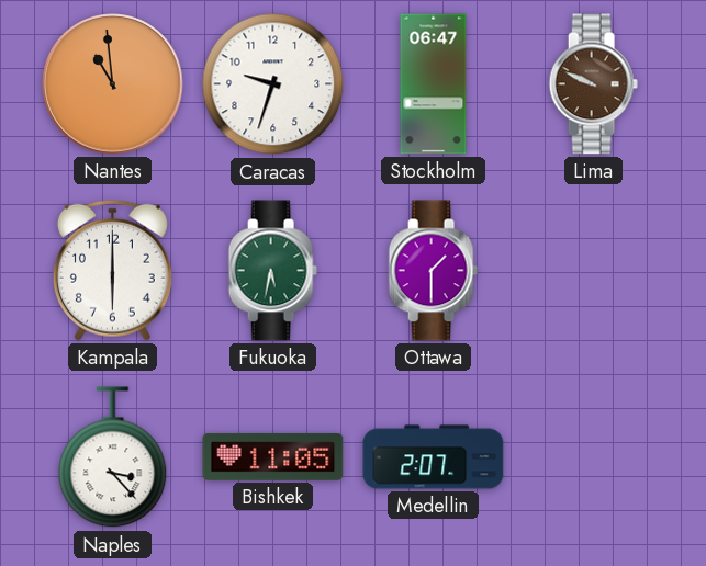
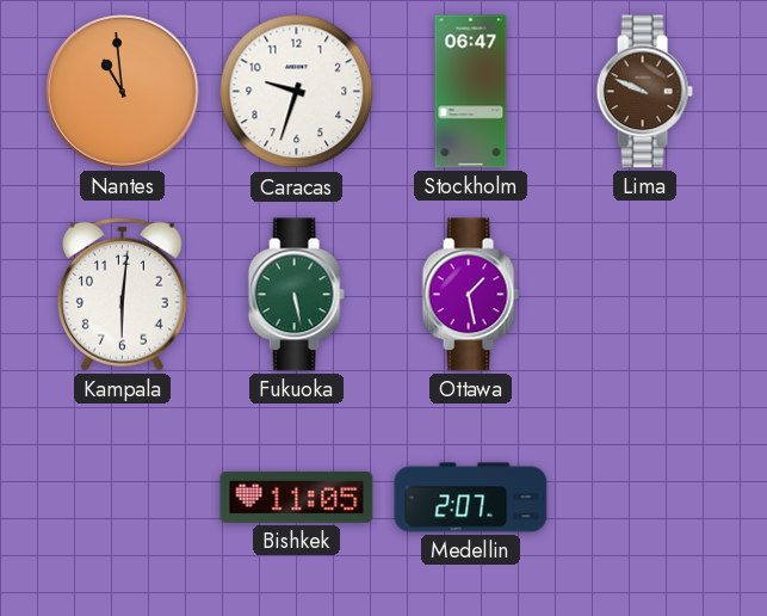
Kampala: 6:00 -> 6:01
Fukuoka: 5:32 -> 5:28
Ottawa: 1:30 -> 1:28
Naples: 3:23 -> none
